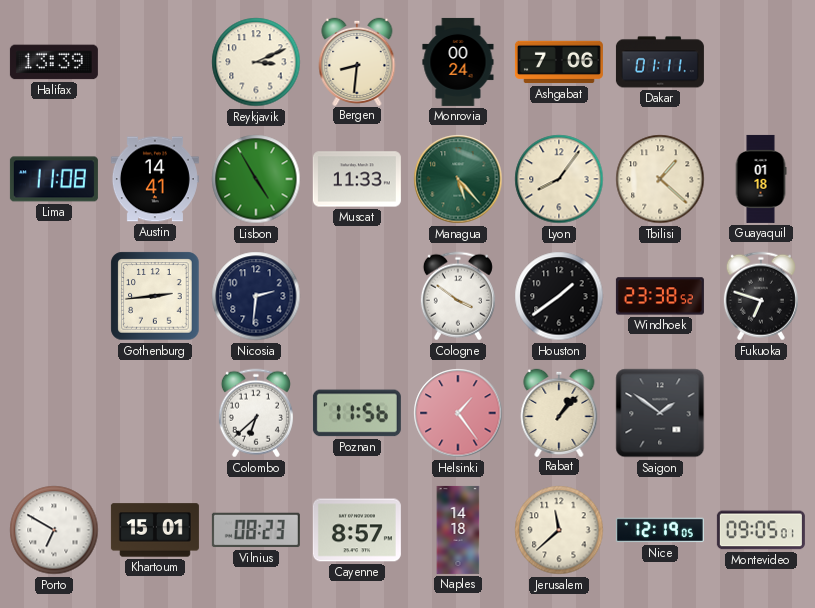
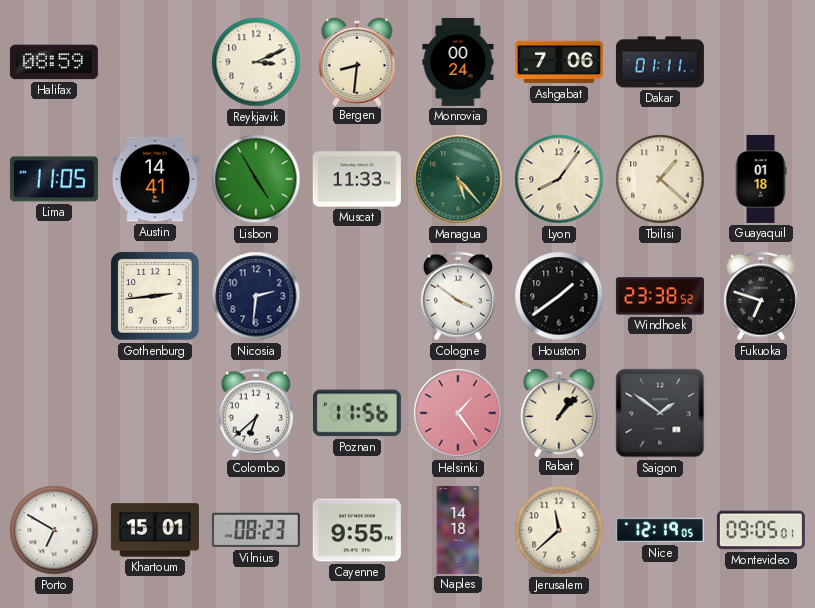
Halifax: 13:39 -> 08:59
Lima: 11:08 -> 11:05
Cayenne: 8:57 -> 9:55
